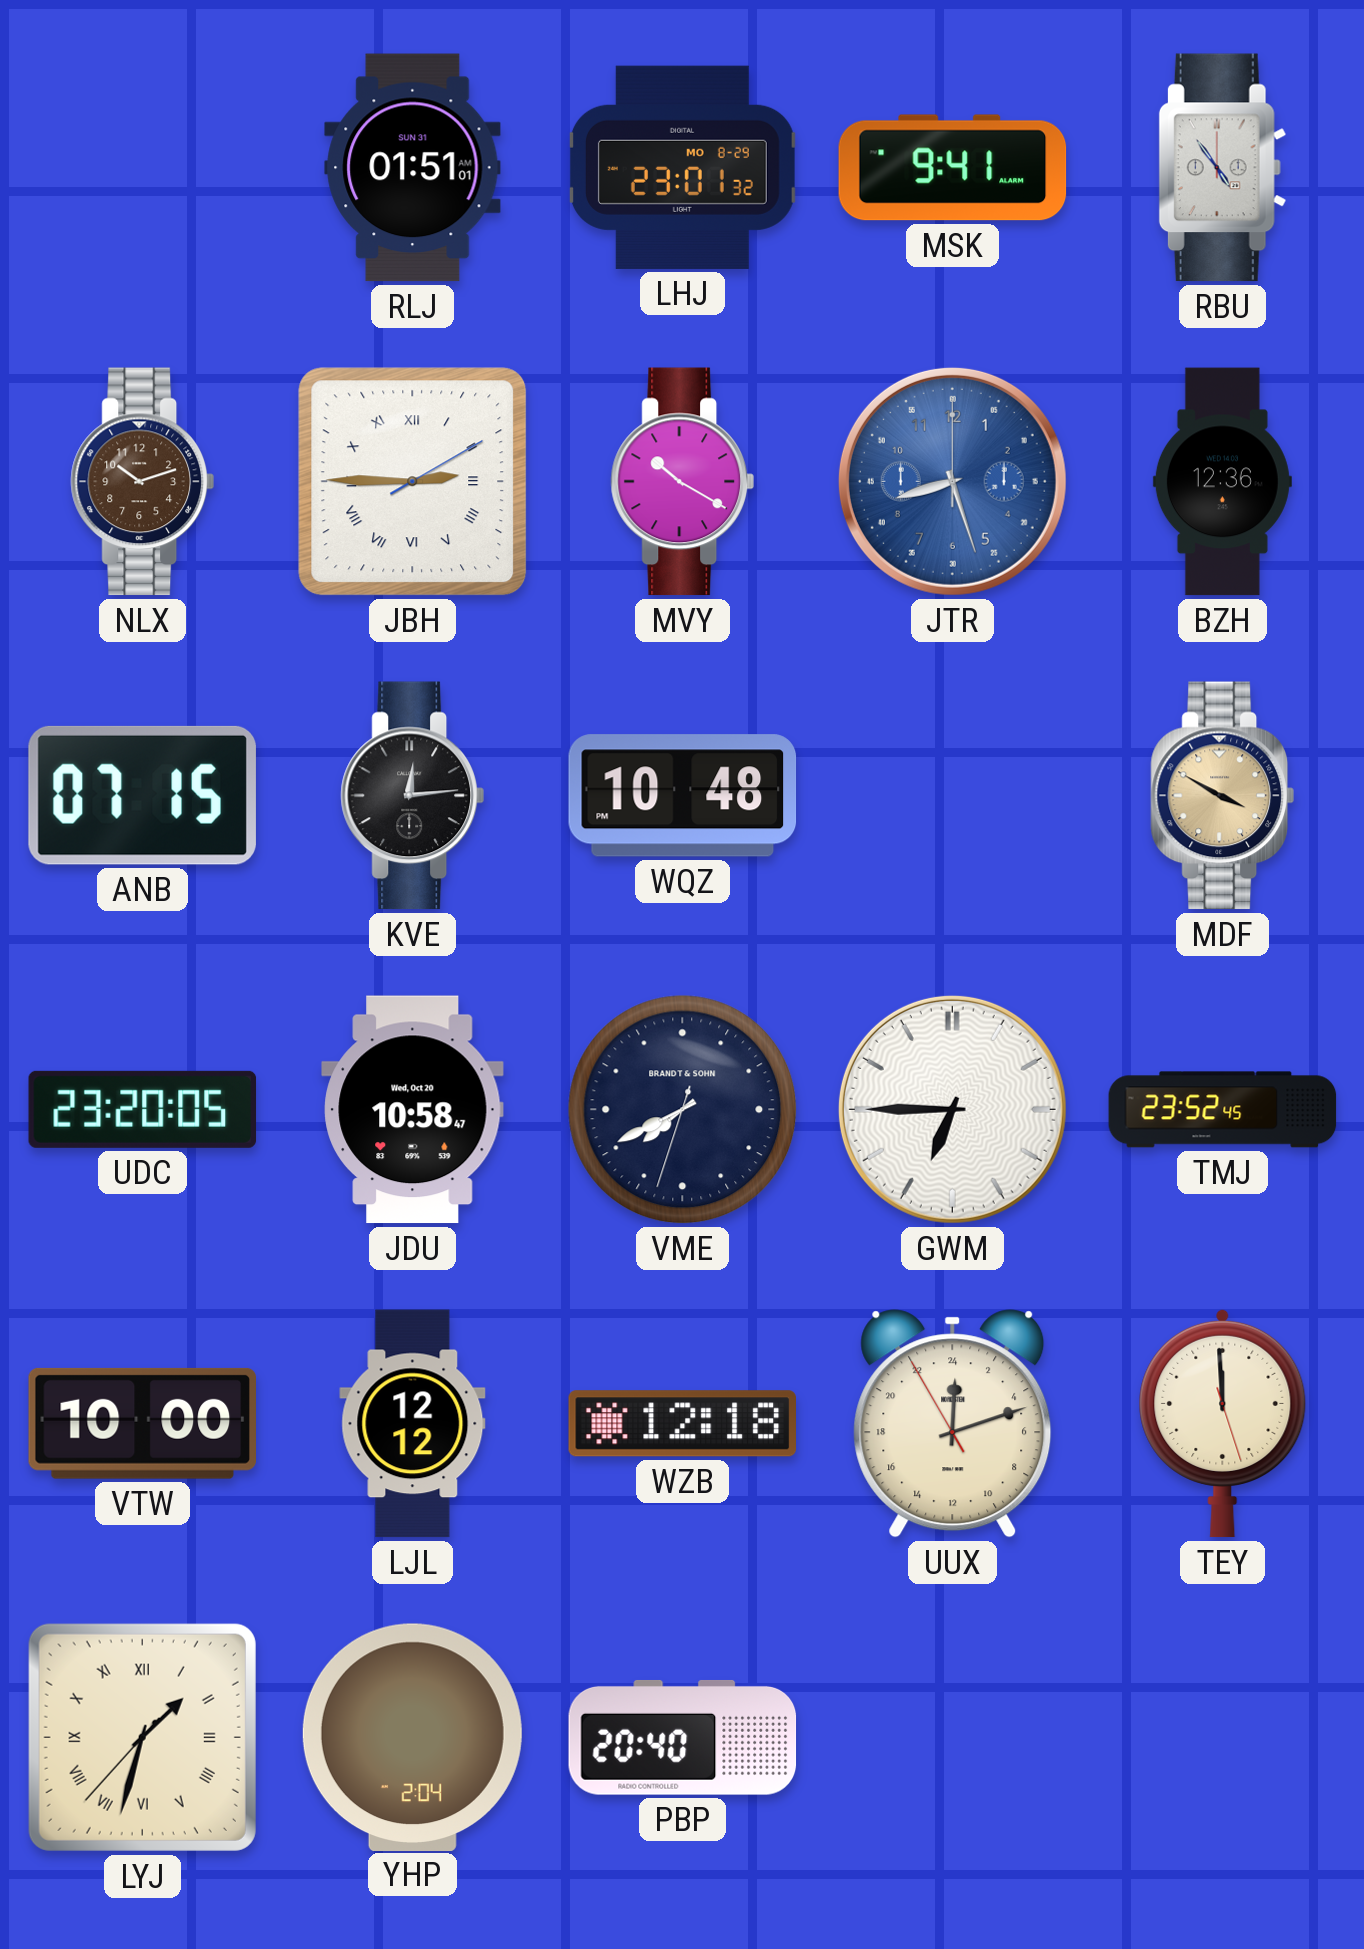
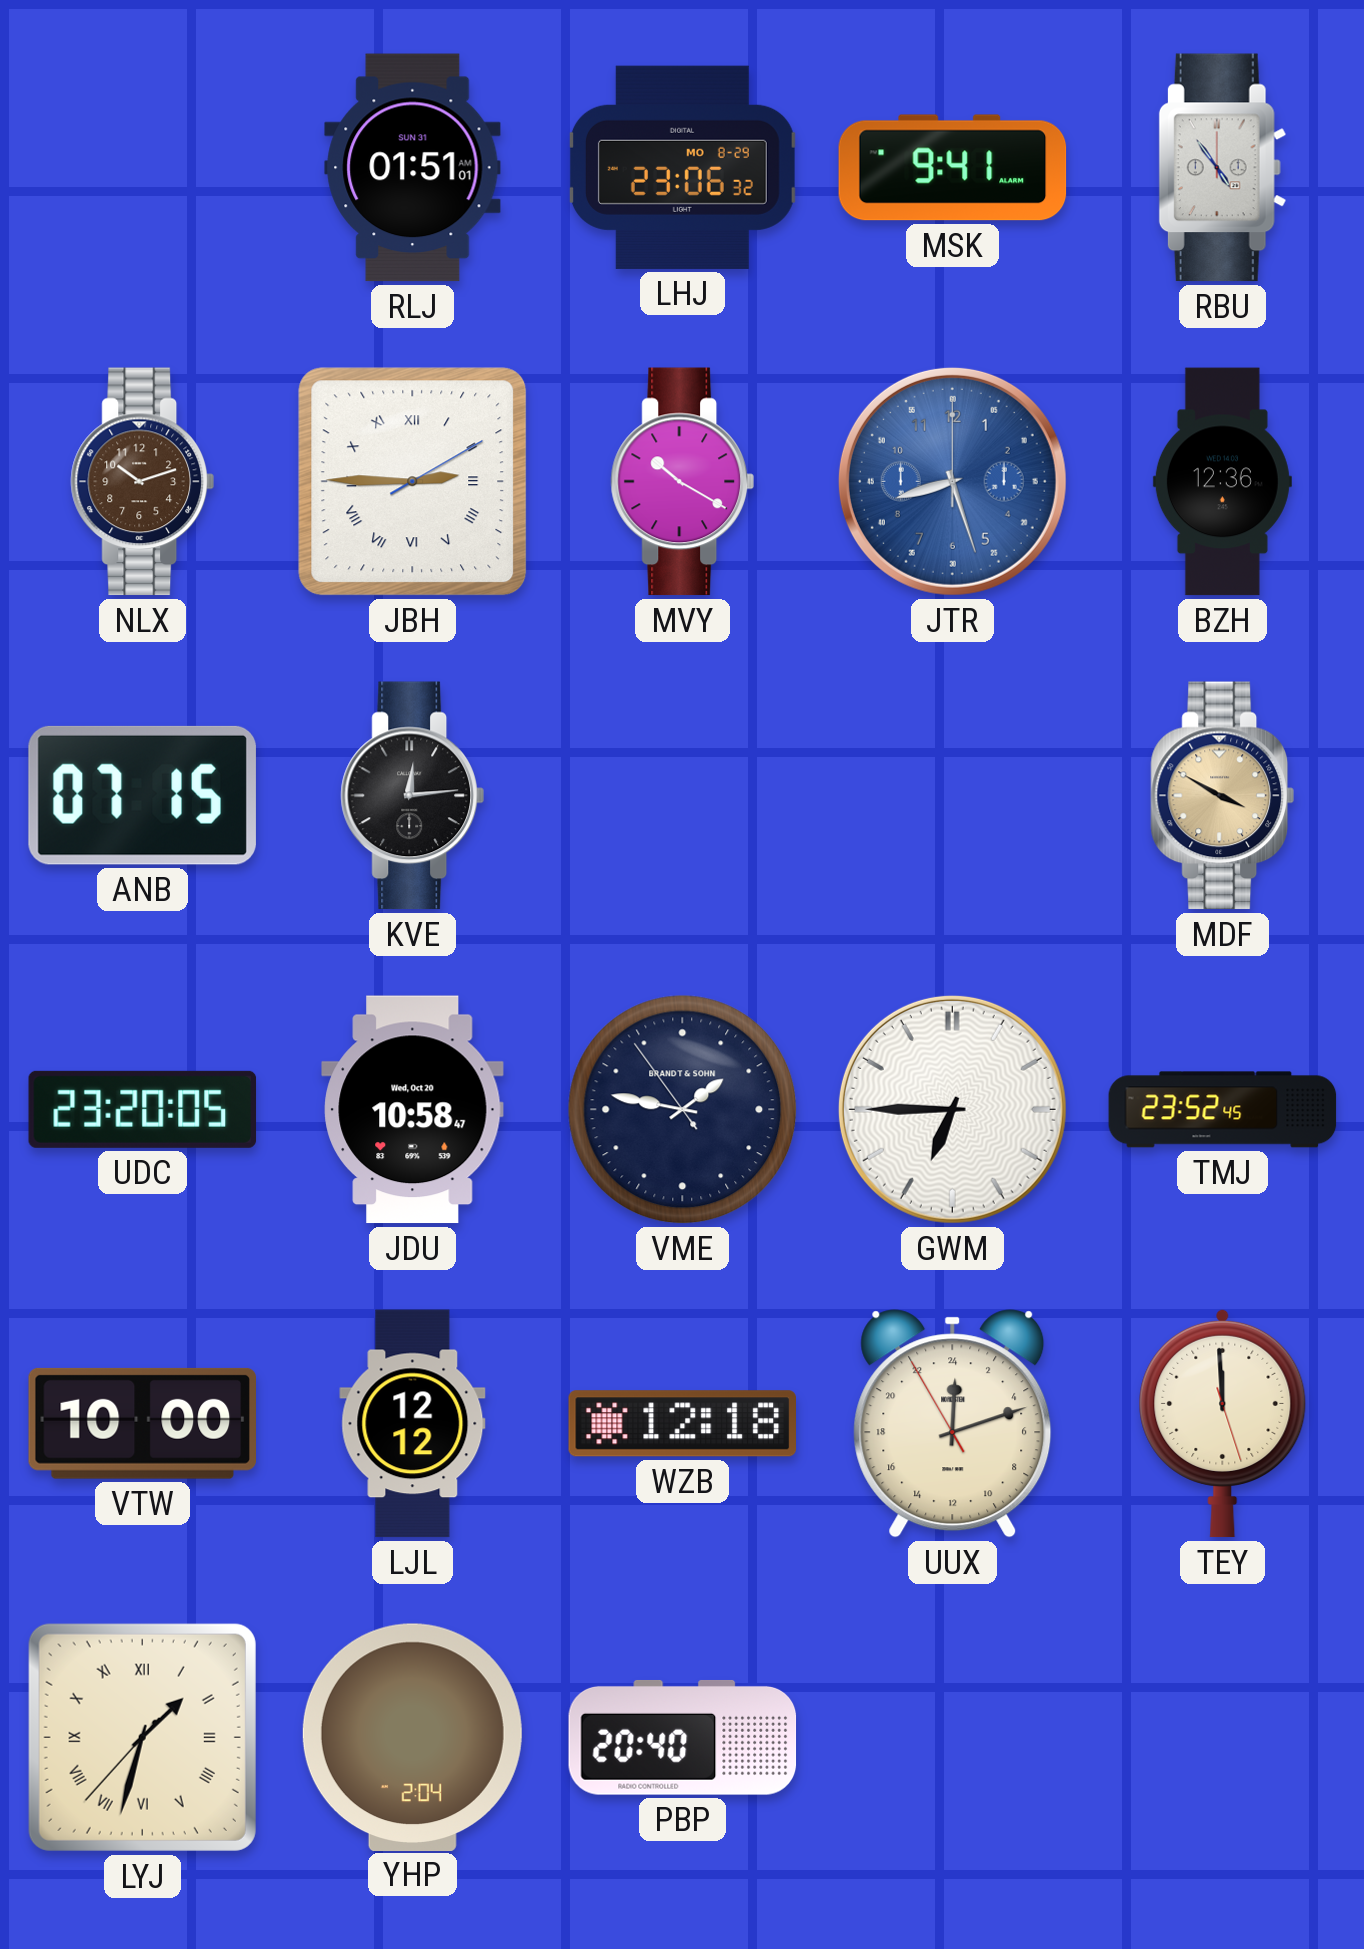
LHJ: 23:01 -> 23:06
WQZ: 10:48 -> none
VME: 7:40 -> 1:46
